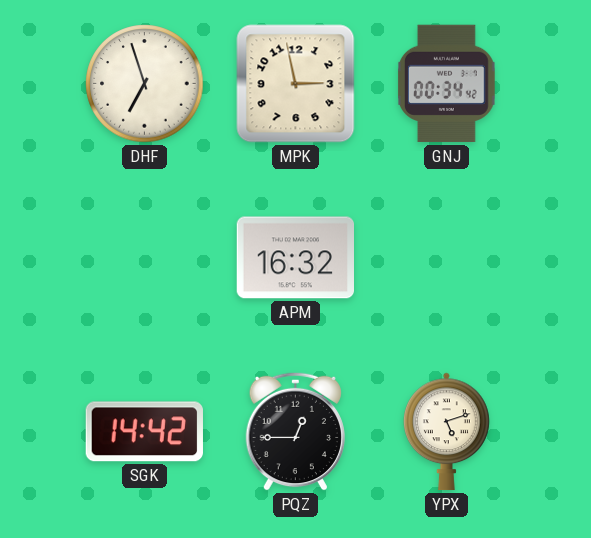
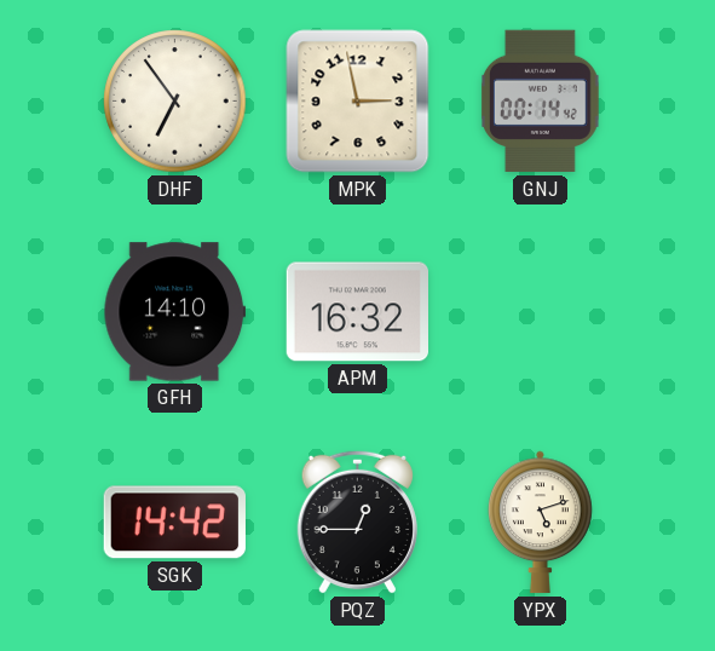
DHF: 6:57 -> 6:54
GNJ: 00:34 -> 00:14
GFH: none -> 14:10
